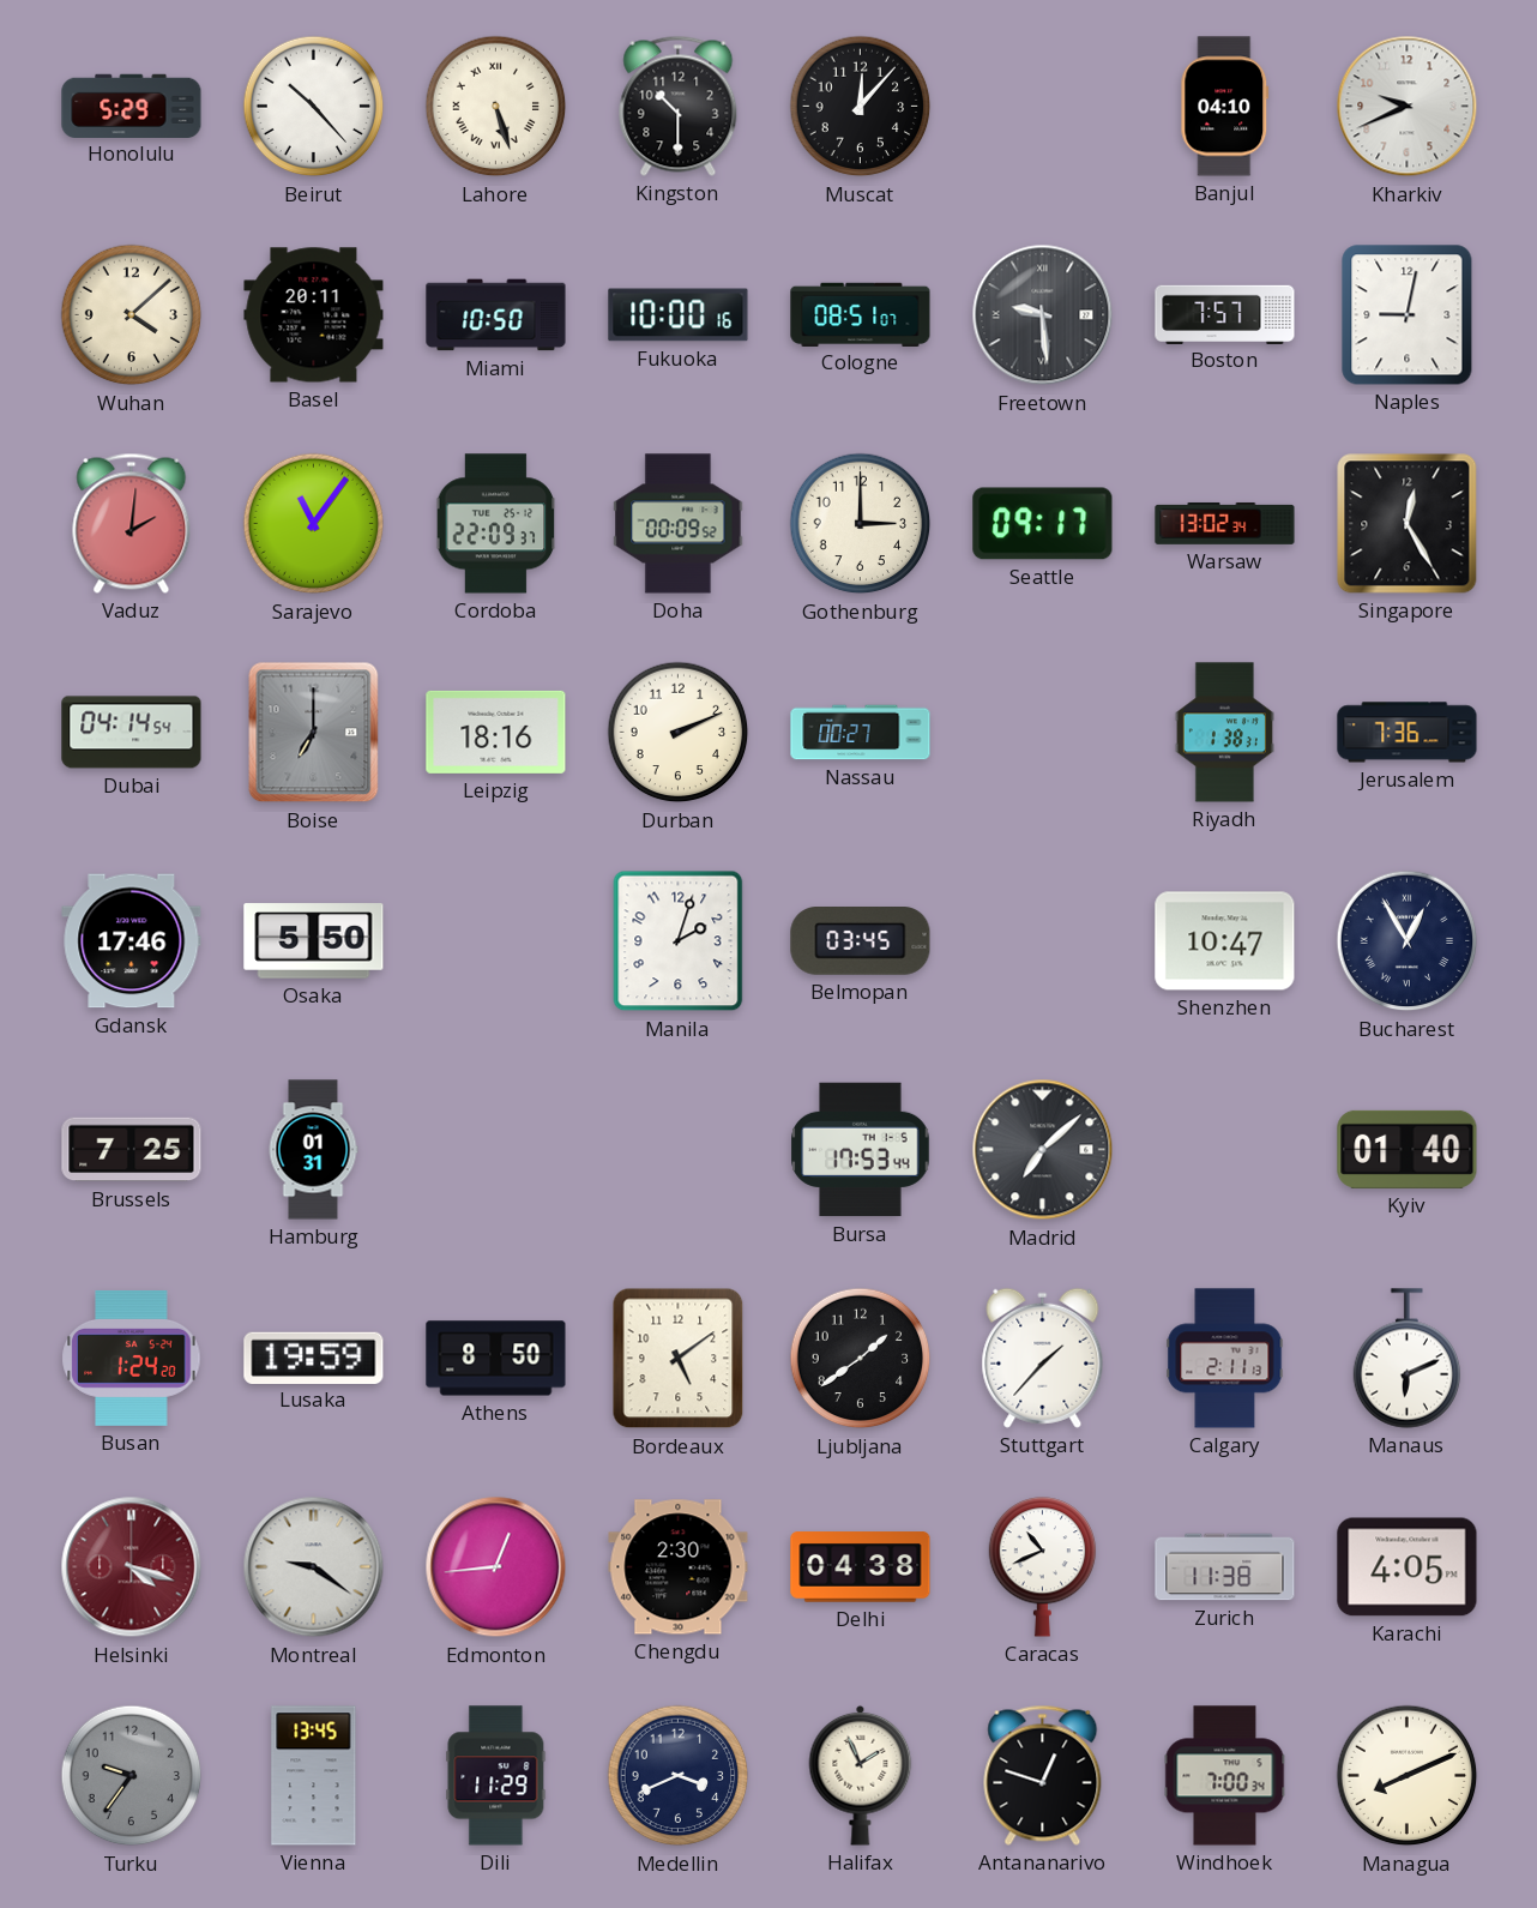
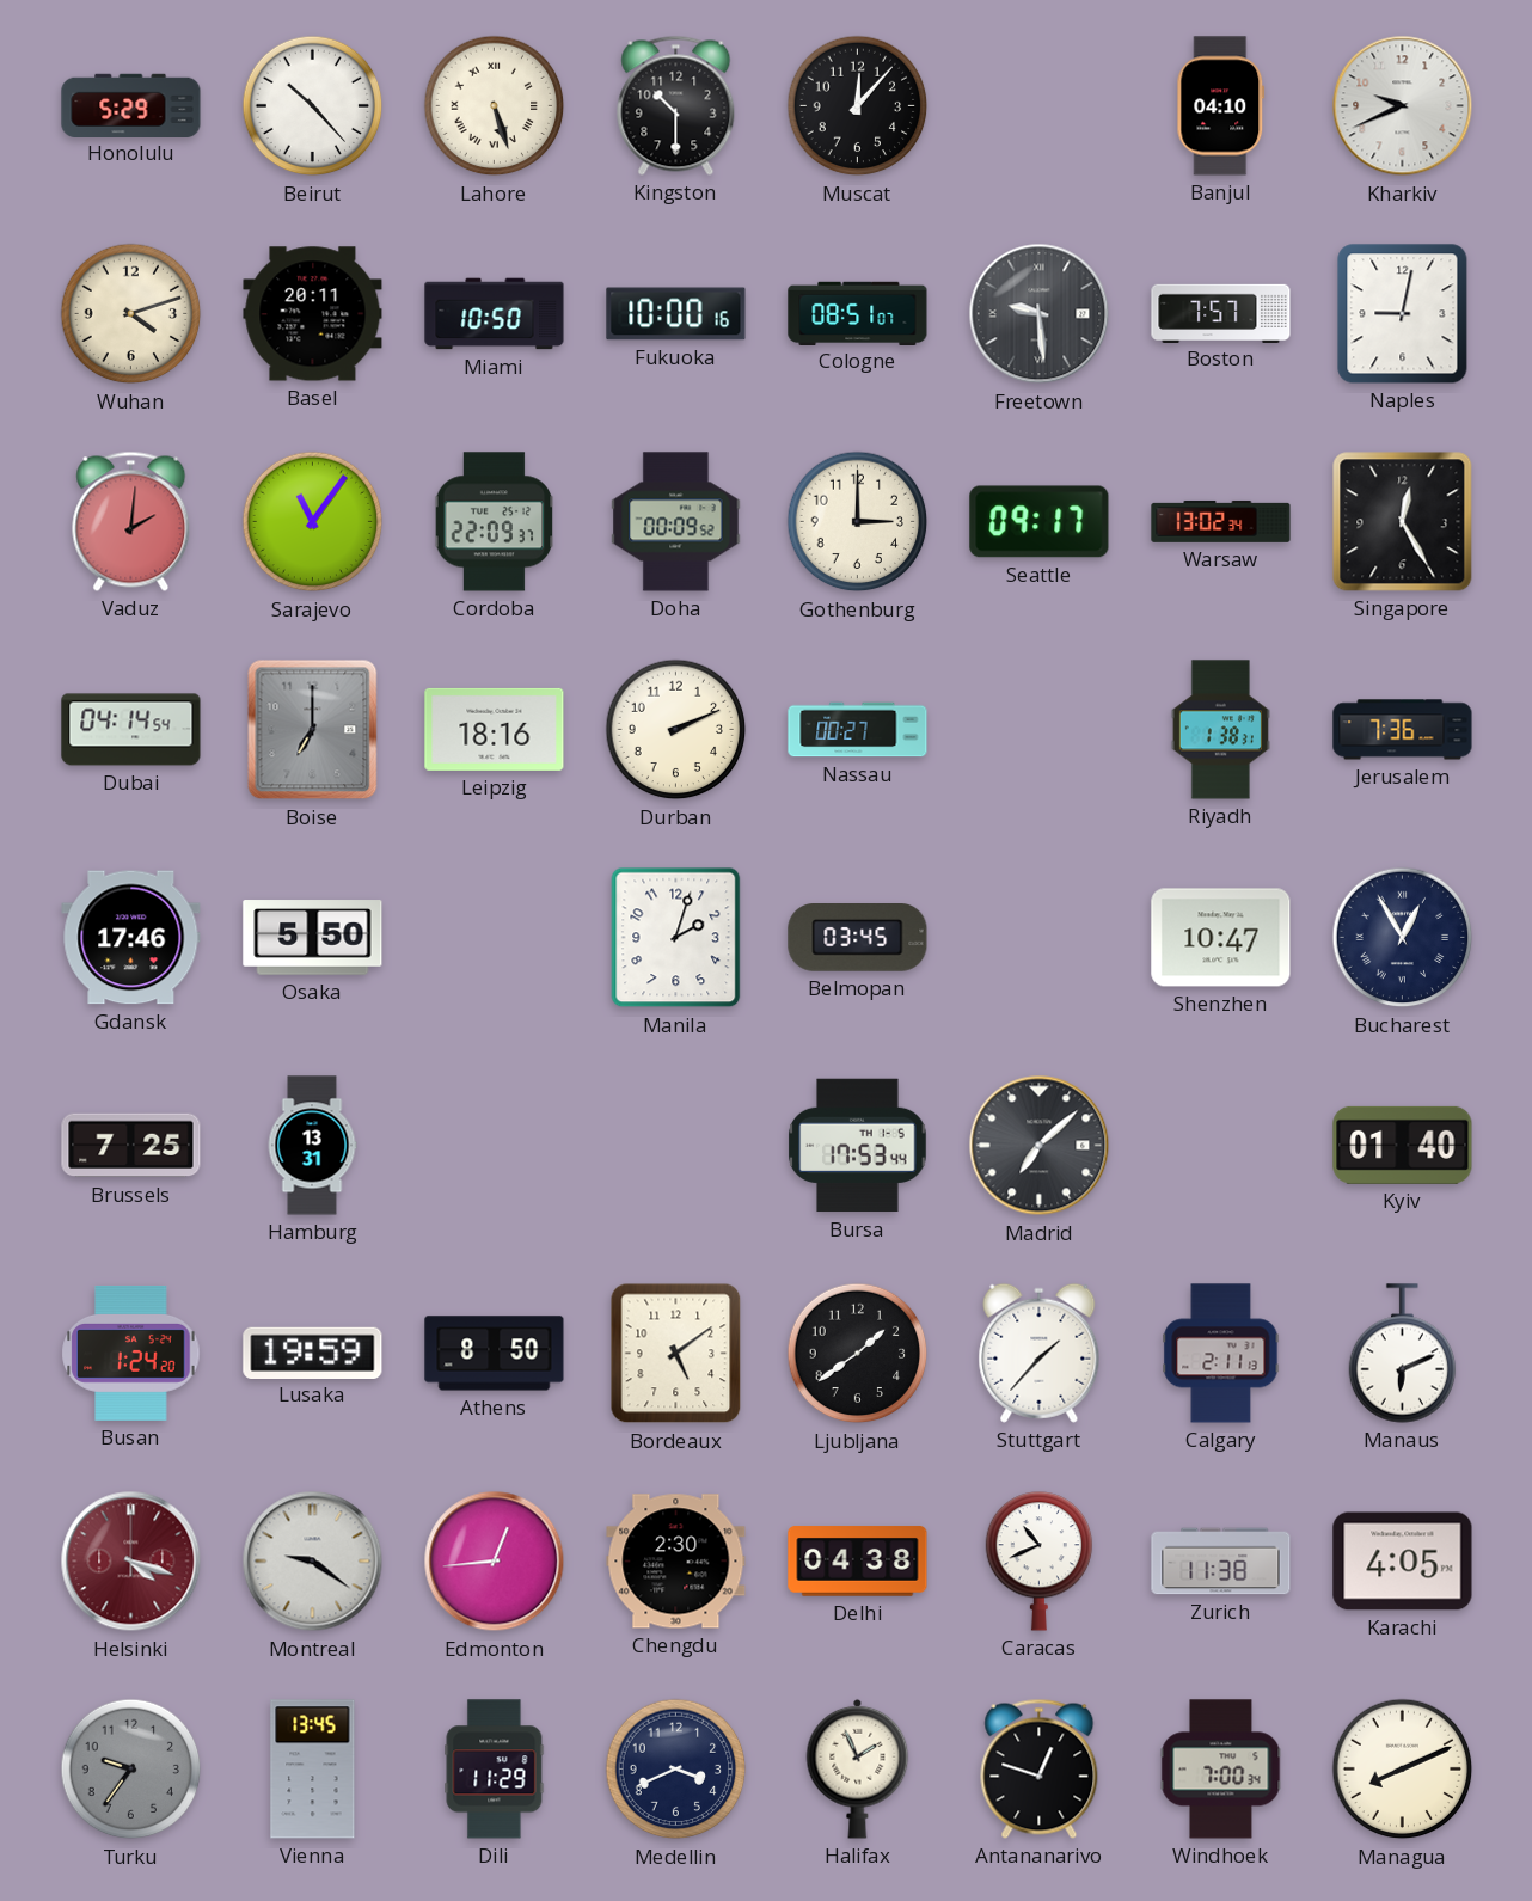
Wuhan: 4:08 -> 4:12
Hamburg: 01:31 -> 13:31
